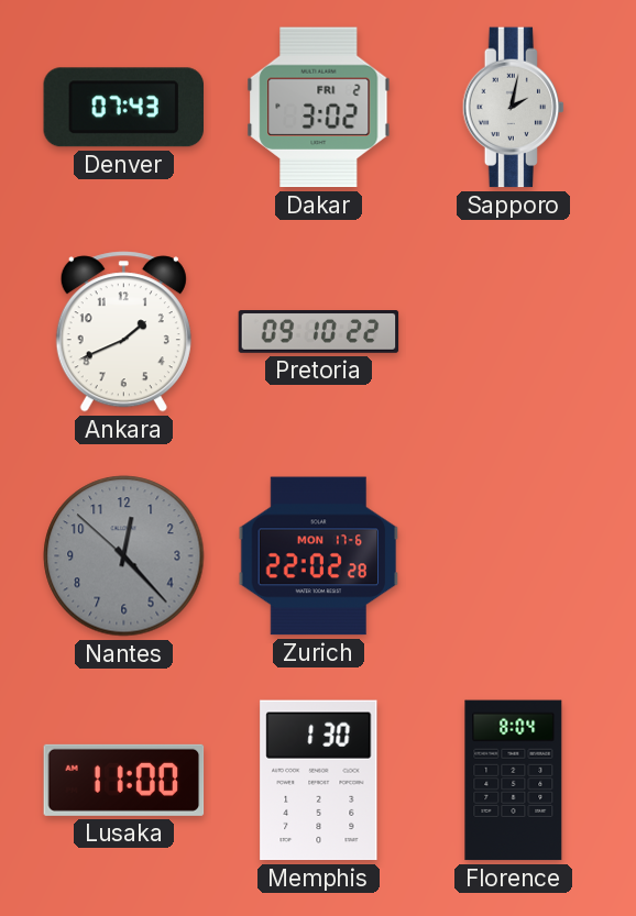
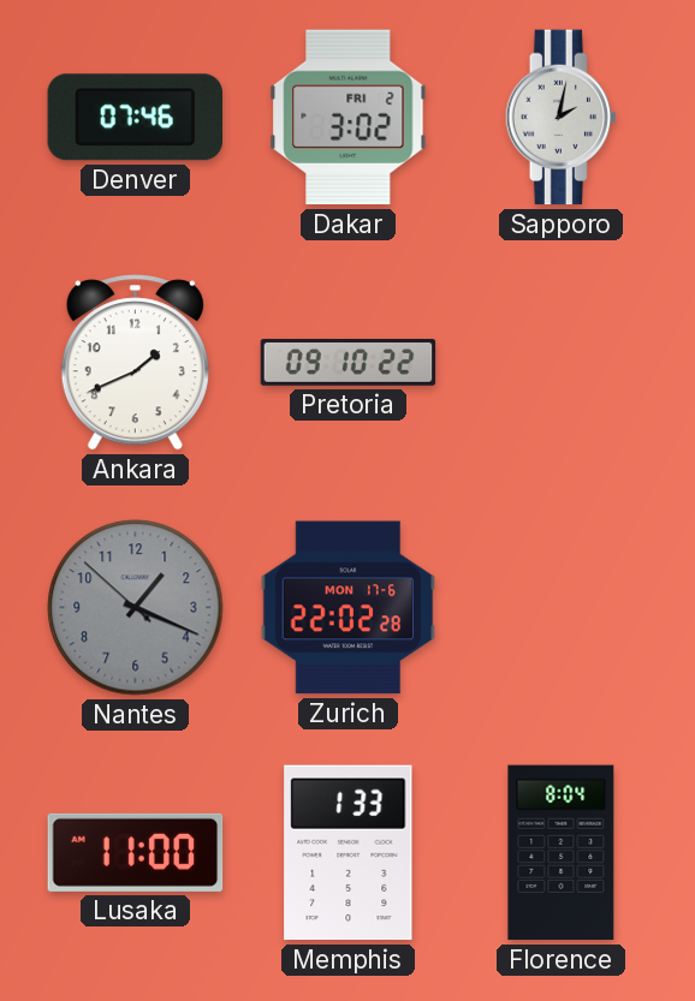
Denver: 07:43 -> 07:46
Nantes: 12:22 -> 1:18
Memphis: 1:30 -> 1:33
